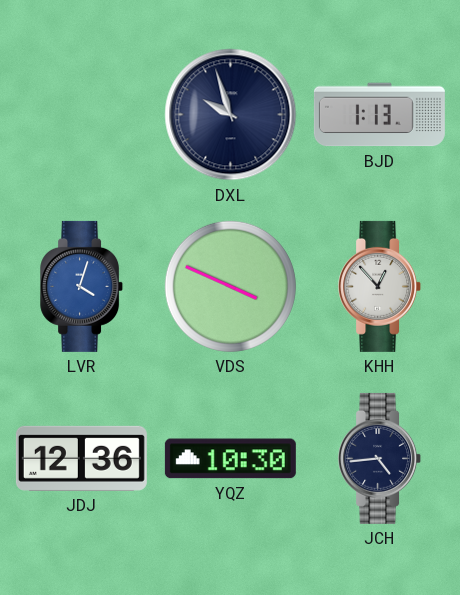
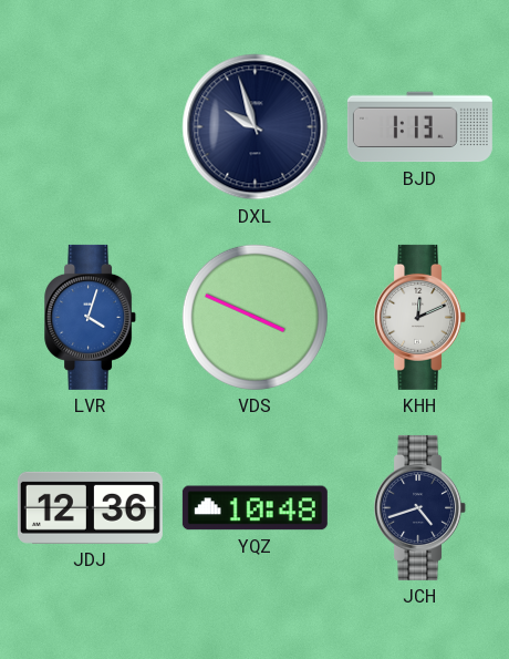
KHH: 12:53 -> 12:11
YQZ: 10:30 -> 10:48
JCH: 4:44 -> 4:42
